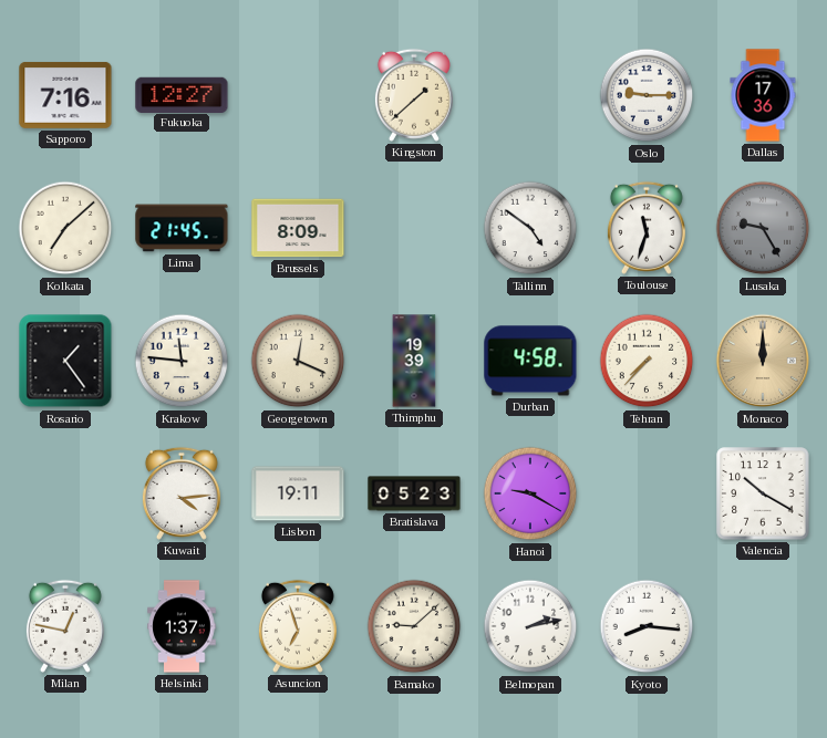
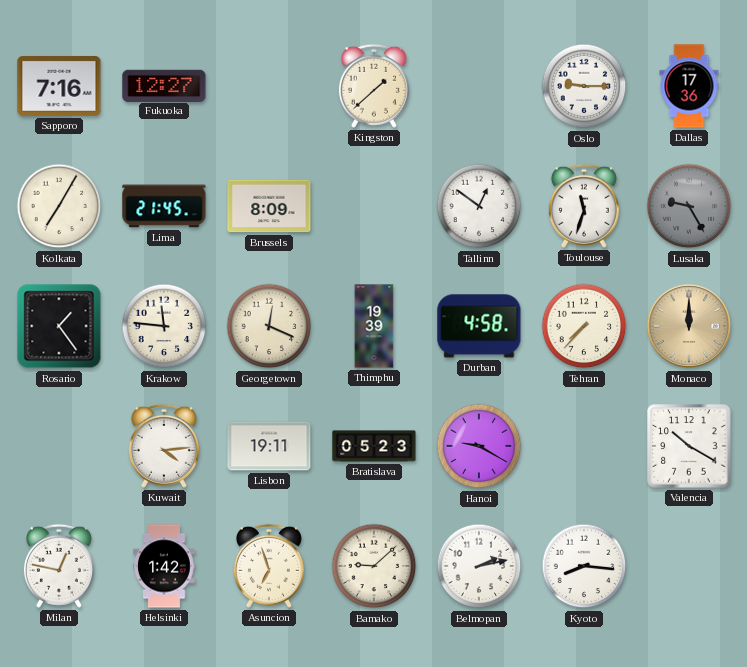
Kolkata: 7:08 -> 7:05
Tallinn: 4:51 -> 12:51
Helsinki: 1:37 -> 1:42
